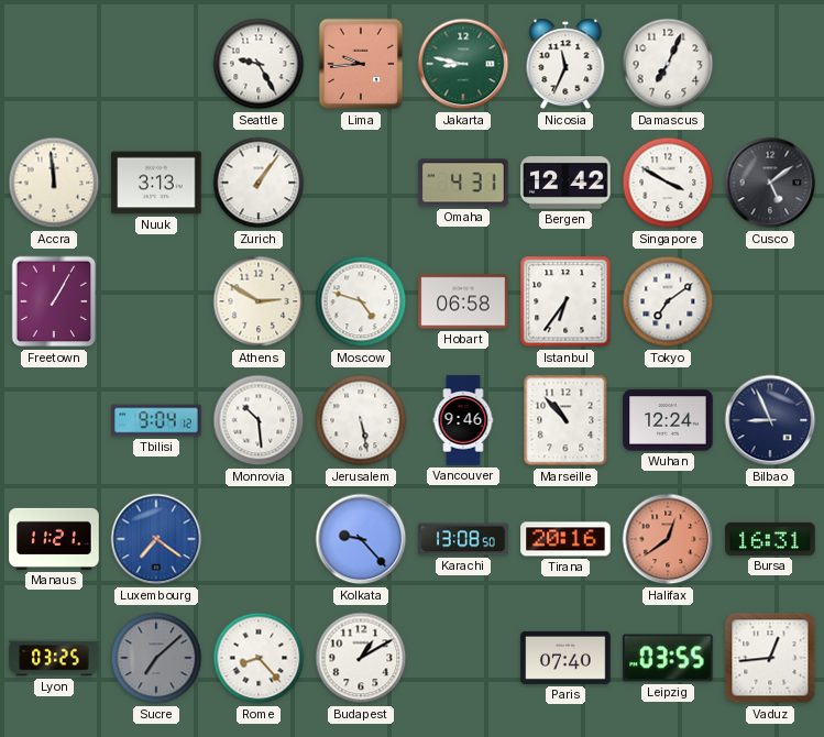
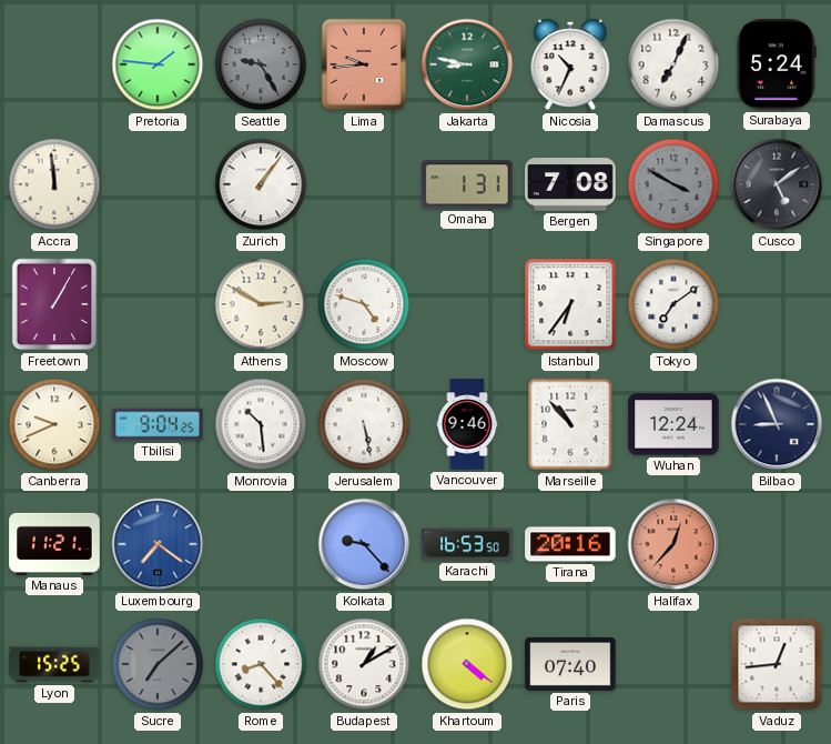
Pretoria: none -> 1:46
Seattle dial: white -> grey
Nicosia: 11:34 -> 10:34
Surabaya: none -> 5:24
Nuuk: 3:13 -> none
Omaha: 4:31 -> 1:31
Bergen: 12:42 -> 7:08
Singapore dial: white -> grey
Hobart: 06:58 -> none
Canberra: none -> 9:41
Tbilisi: 9:04:12 -> 9:04:25
Karachi: 13:08 -> 16:53
Halifax: 12:39 -> 12:37
Bursa: 16:31 -> none
Lyon: 03:25 -> 15:25
Khartoum: none -> 4:21
Leipzig: 03:55 -> none
